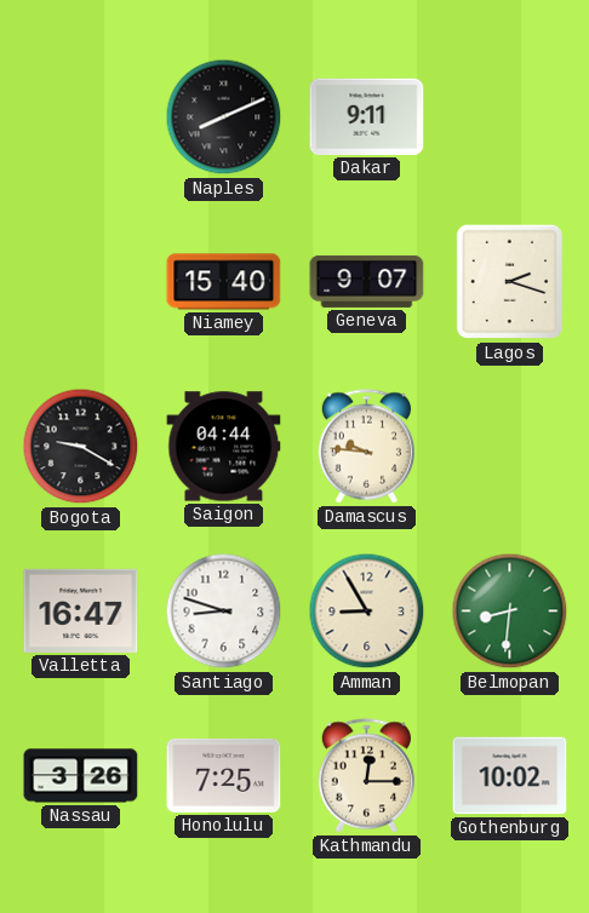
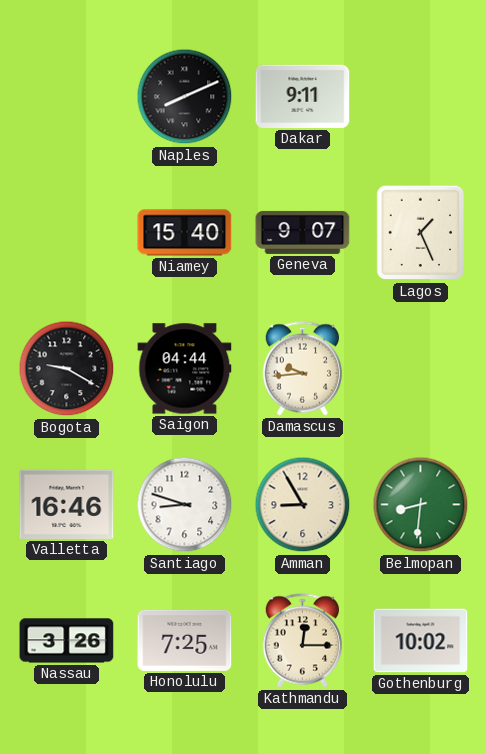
Lagos: 2:18 -> 1:26
Damascus: 9:46 -> 9:44
Valletta: 16:47 -> 16:46
